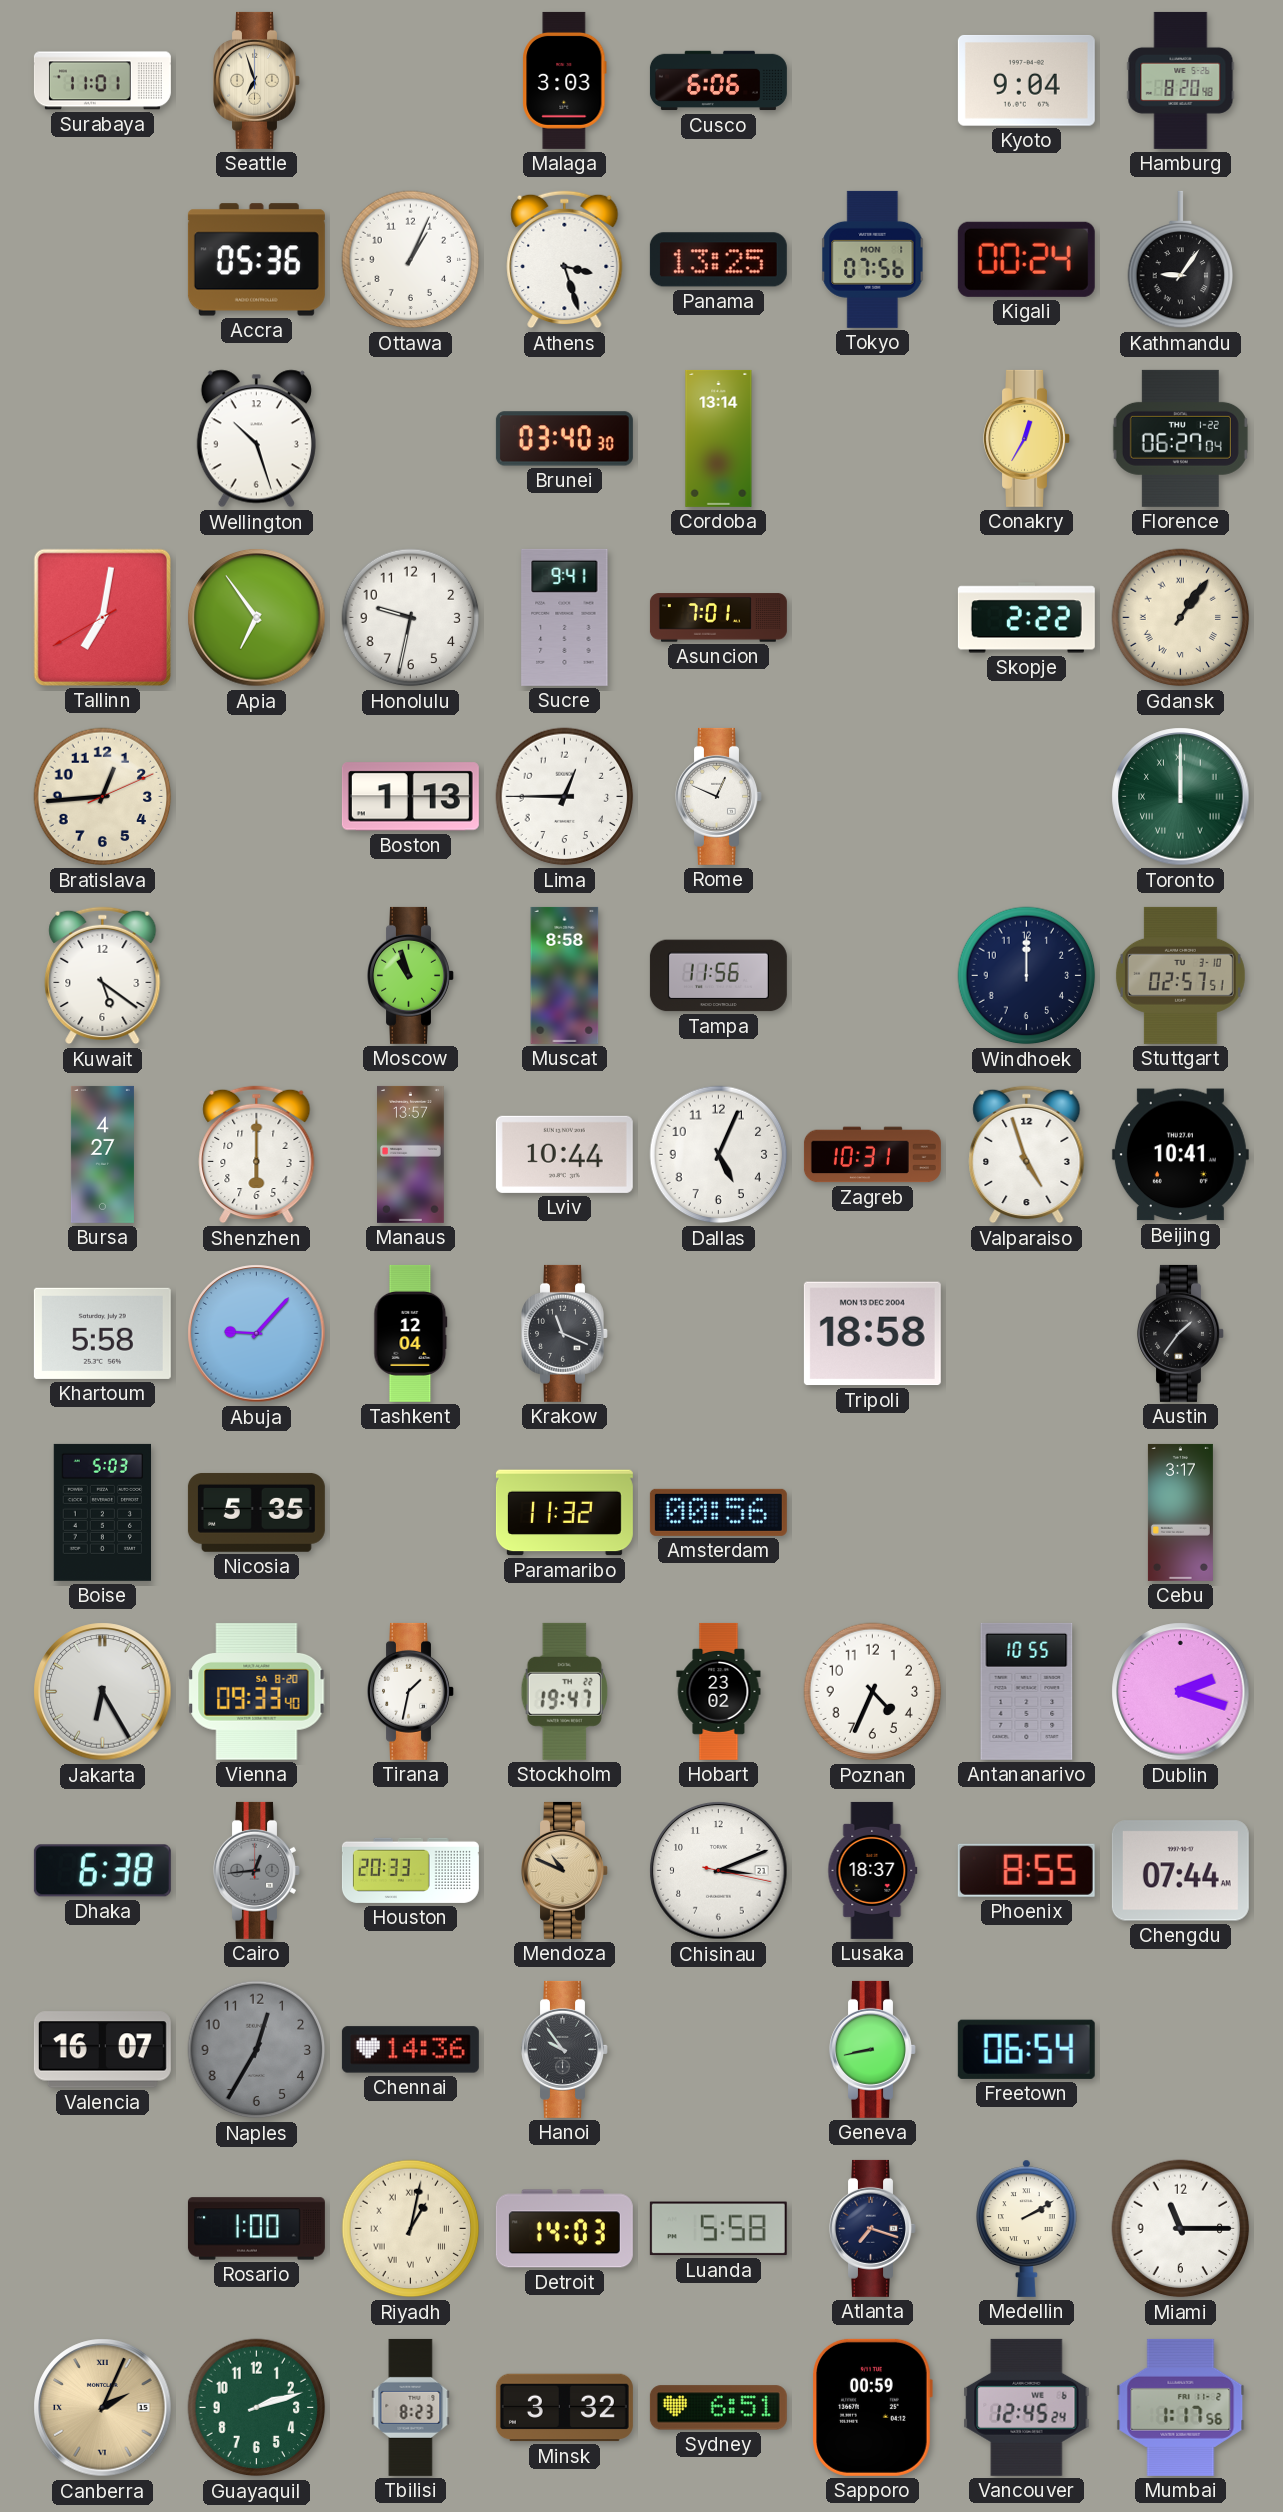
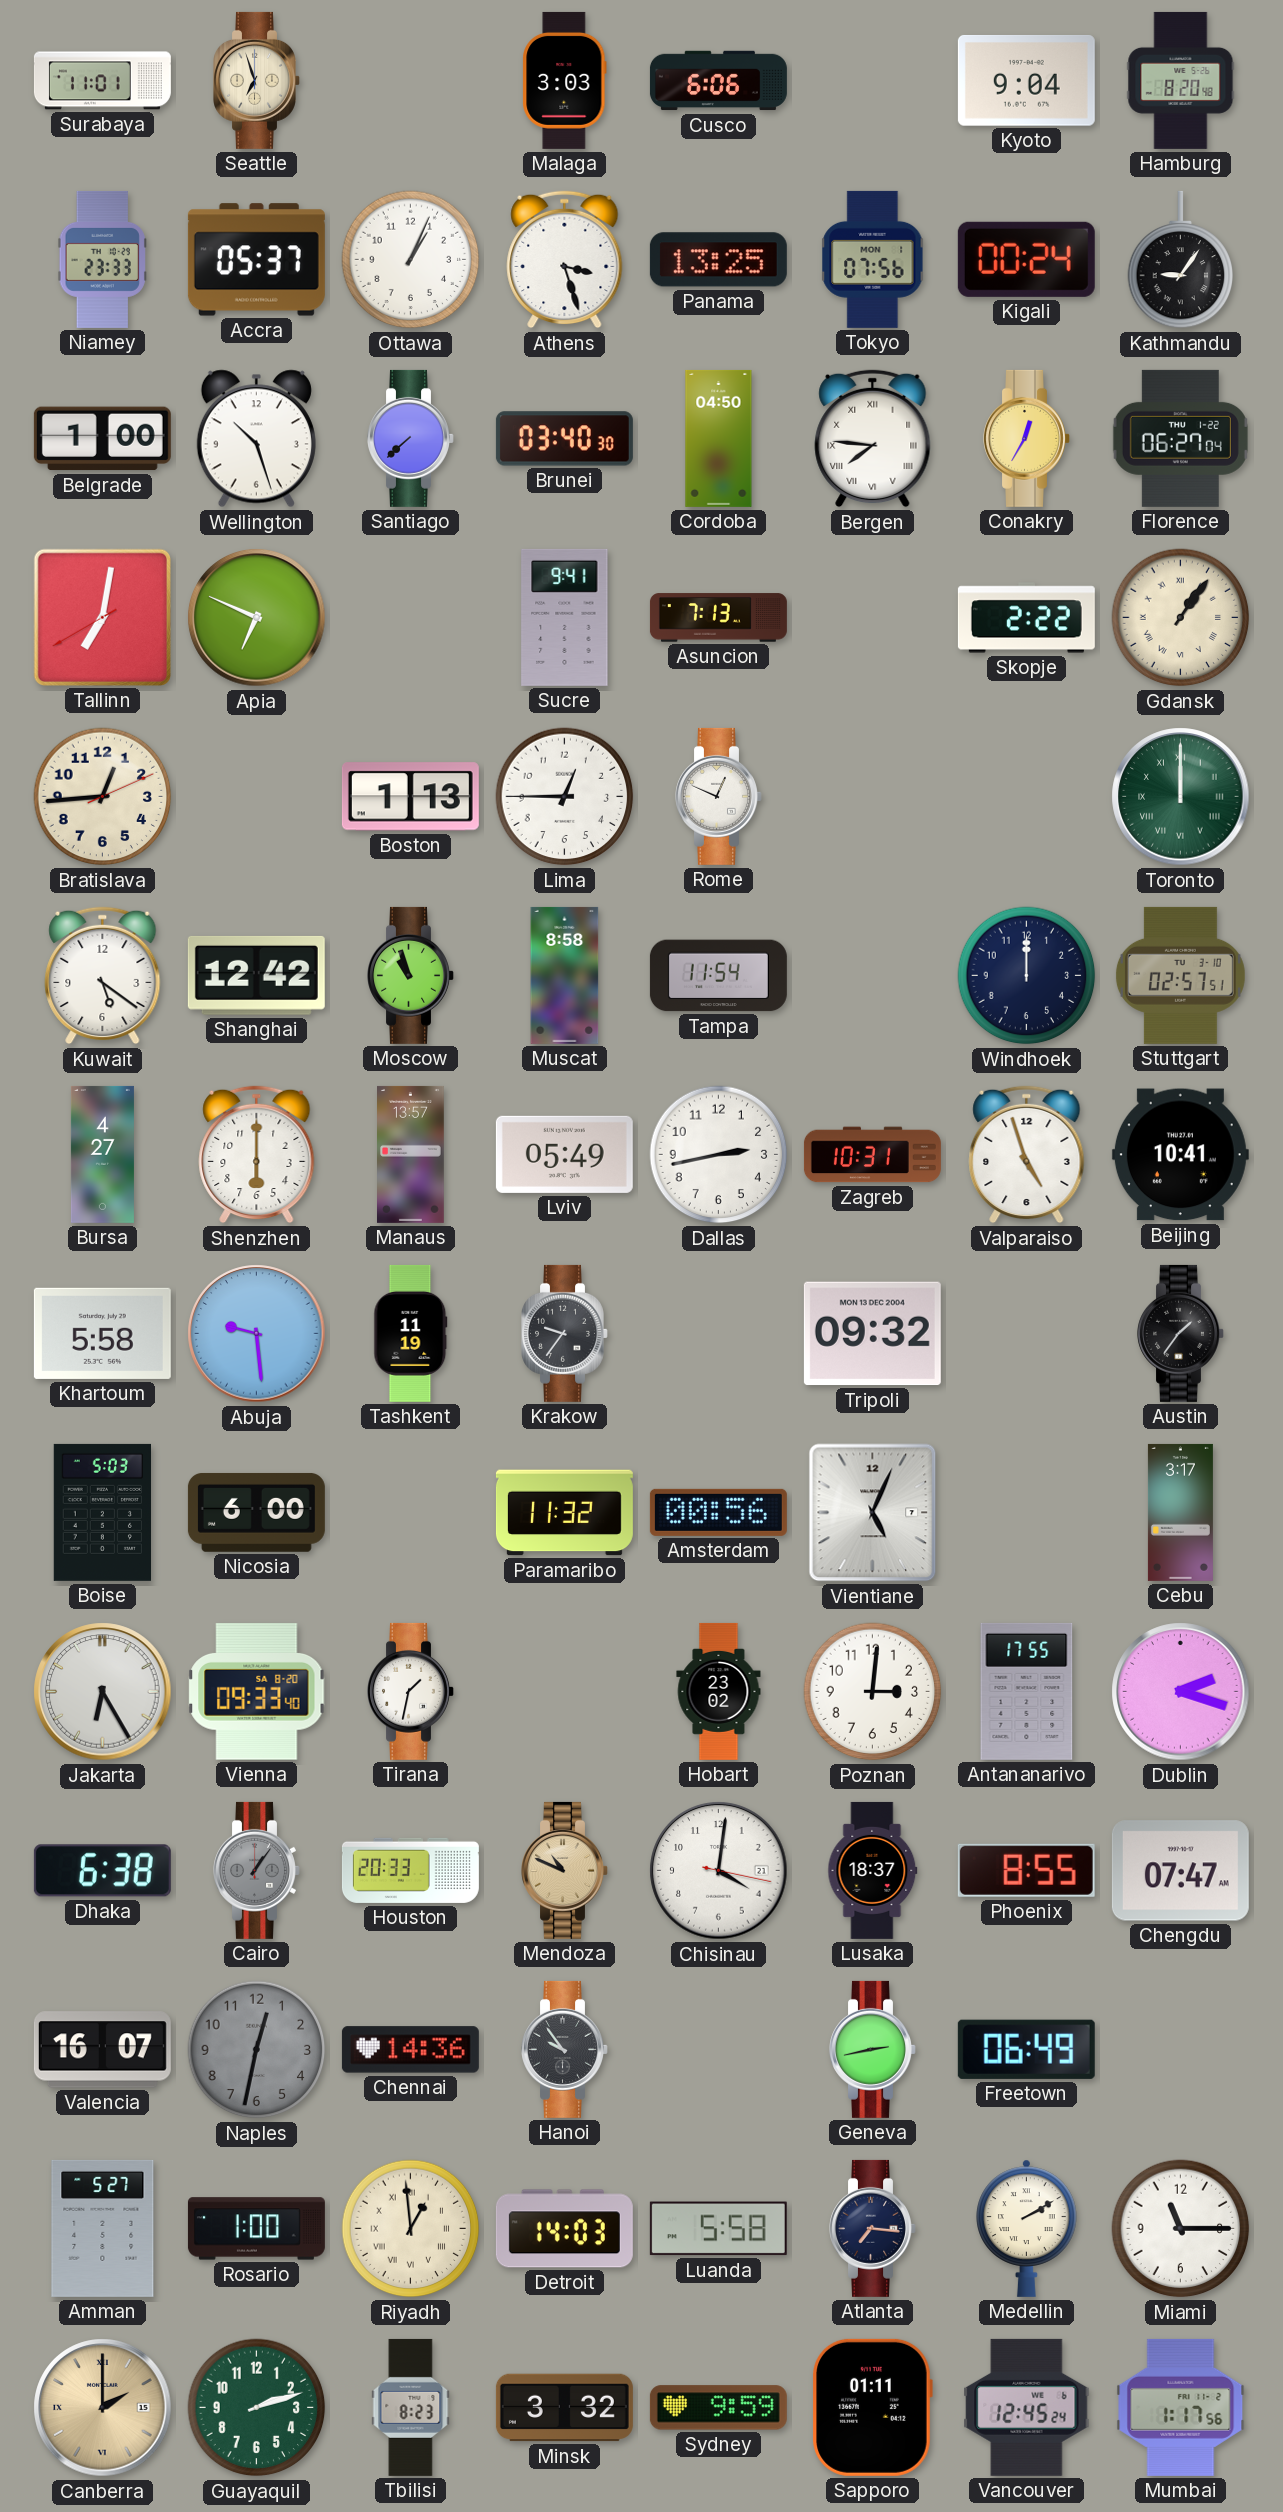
Niamey: none -> 23:33
Accra: 05:36 -> 05:37
Belgrade: none -> 1:00
Santiago: none -> 7:38
Cordoba: 13:14 -> 04:50
Bergen: none -> 7:46
Apia: 6:54 -> 6:49
Honolulu: 9:32 -> none
Asuncion: 7:01 -> 7:13
Shanghai: none -> 12:42
Tampa: 11:56 -> 11:54
Lviv: 10:44 -> 05:49
Dallas: 5:04 -> 2:43
Abuja: 9:07 -> 9:29
Tashkent: 12:04 -> 11:19
Krakow: 11:19 -> 9:36
Tripoli: 18:58 -> 09:32
Nicosia: 5:35 -> 6:00
Vientiane: none -> 5:04
Stockholm: 19:47 -> none
Poznan: 4:34 -> 3:01
Antananarivo: 10:55 -> 17:55
Cairo: 12:44 -> 1:06
Chisinau: 3:11 -> 4:01
Chengdu: 07:44 -> 07:47
Naples: 12:35 -> 12:32
Geneva: 8:43 -> 2:43
Freetown: 06:54 -> 06:49
Amman: none -> 5:27
Riyadh: 1:02 -> 12:59
Atlanta: 7:18 -> 7:16
Canberra: 2:04 -> 2:00
Sydney: 6:51 -> 9:59
Sapporo: 00:59 -> 01:11
